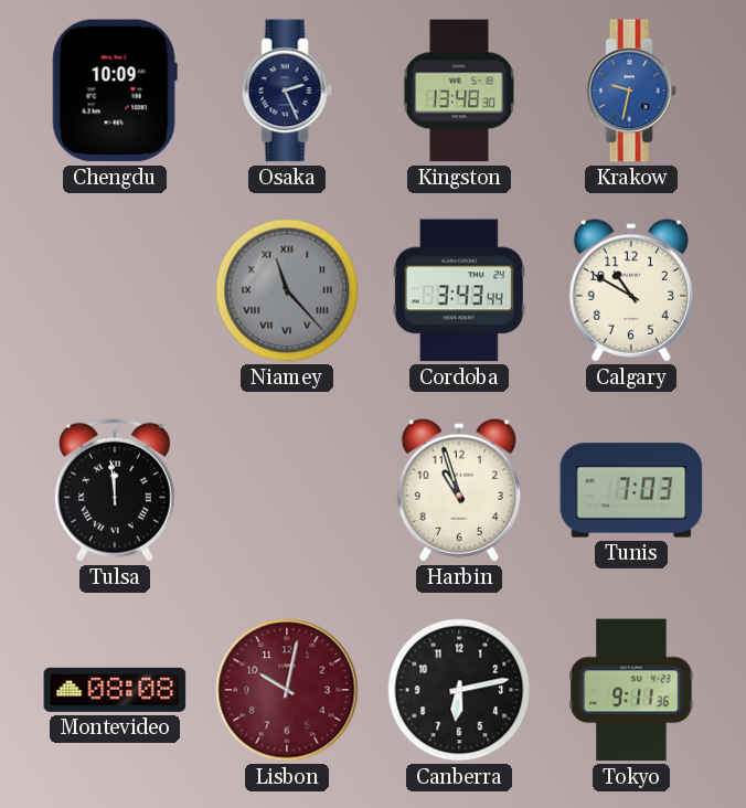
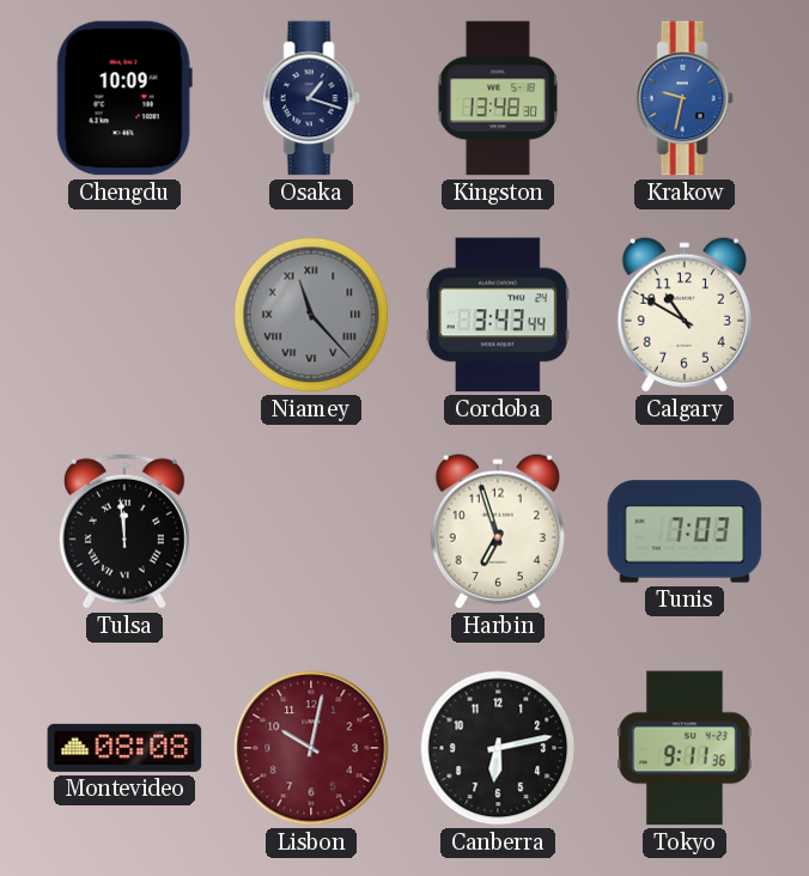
Osaka: 2:26 -> 1:18
Harbin: 10:57 -> 6:57
